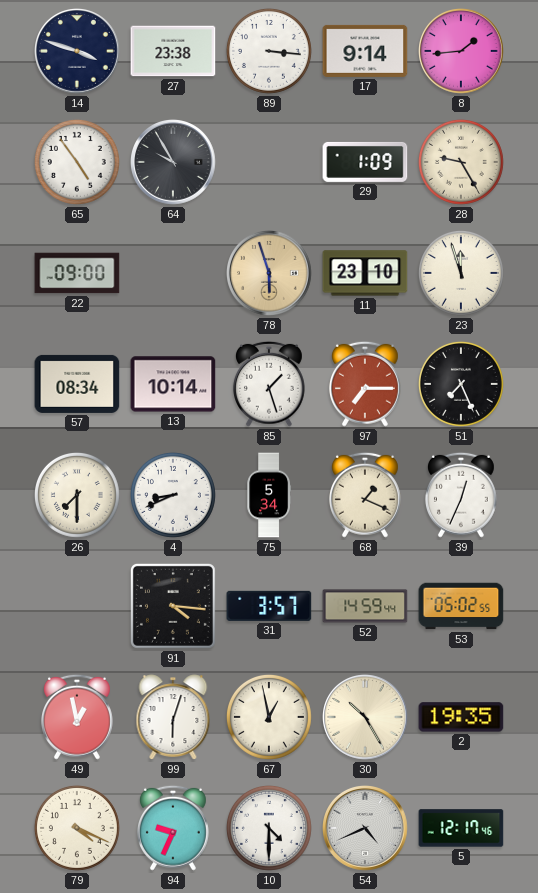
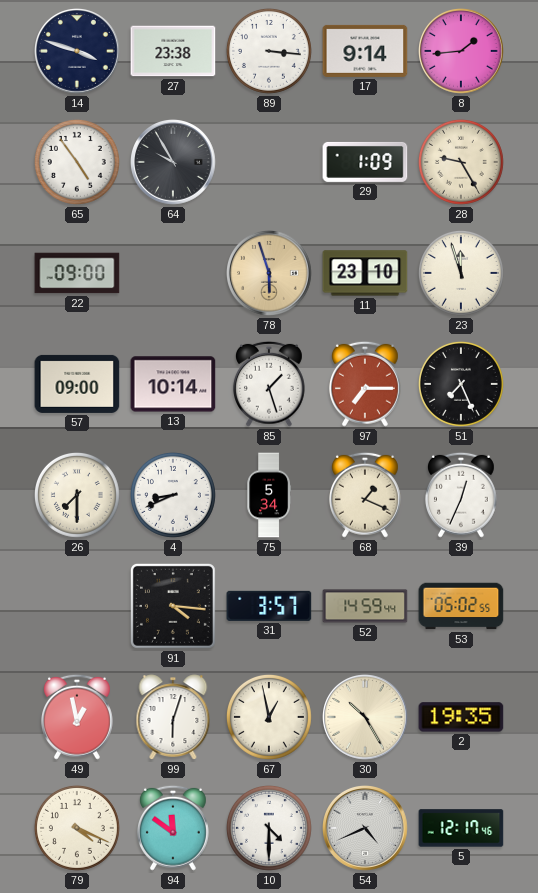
57: 08:34 -> 09:00
94: 9:34 -> 11:51
